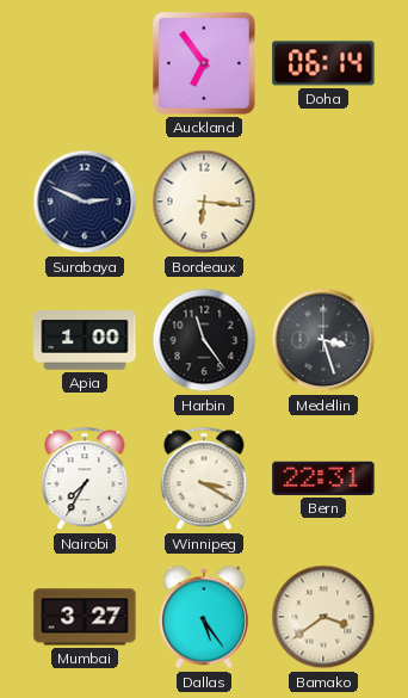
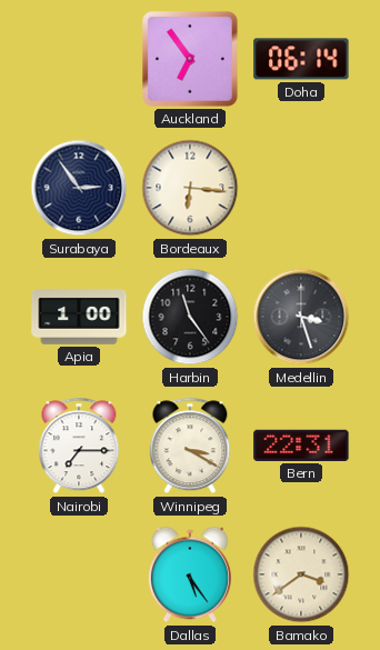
Surabaya: 2:49 -> 2:54
Nairobi: 7:35 -> 7:15
Mumbai: 3:27 -> none
